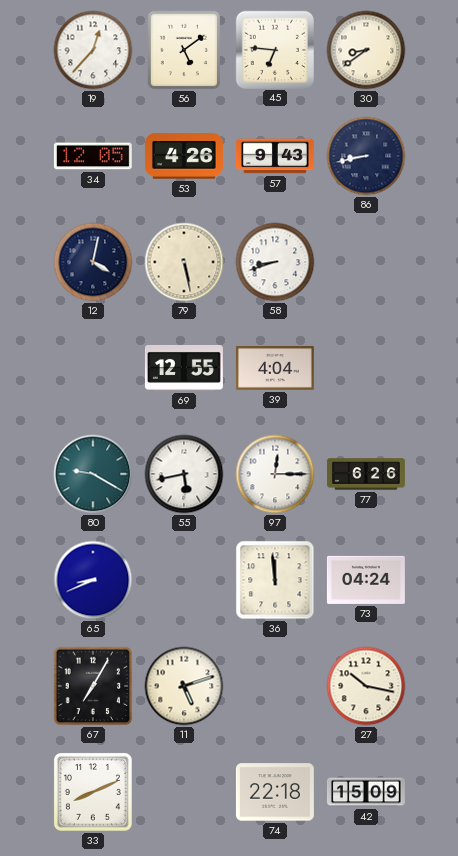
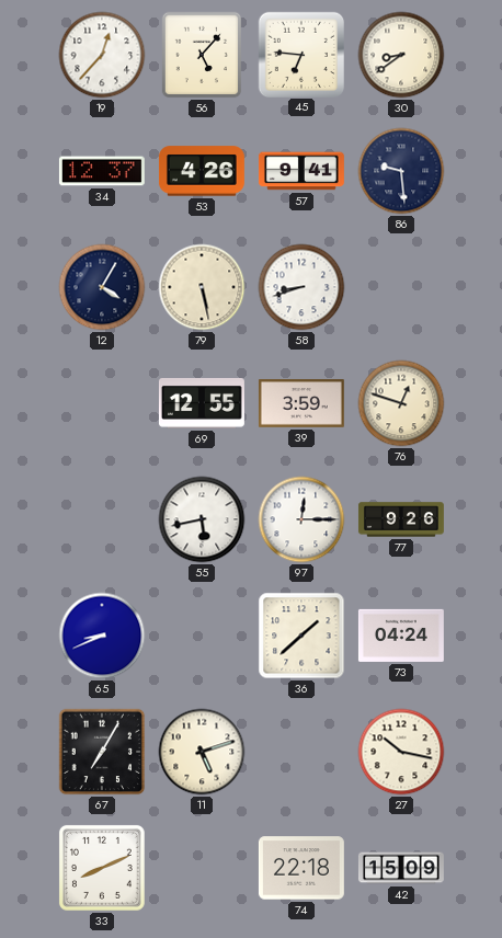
56: 5:09 -> 5:07
34: 12:05 -> 12:37
57: 9:43 -> 9:41
86: 8:43 -> 9:29
12: 4:02 -> 4:05
39: 4:04 -> 3:59
76: none -> 12:48
80: 9:20 -> none
77: 6:26 -> 9:26
36: 11:59 -> 1:38
